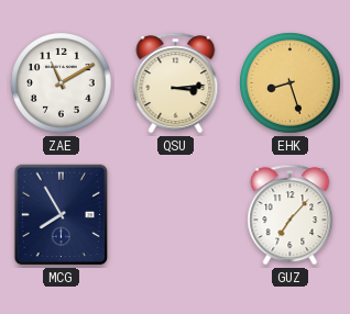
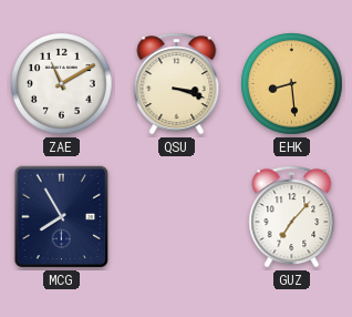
QSU: 3:14 -> 3:18
EHK: 8:27 -> 8:29
